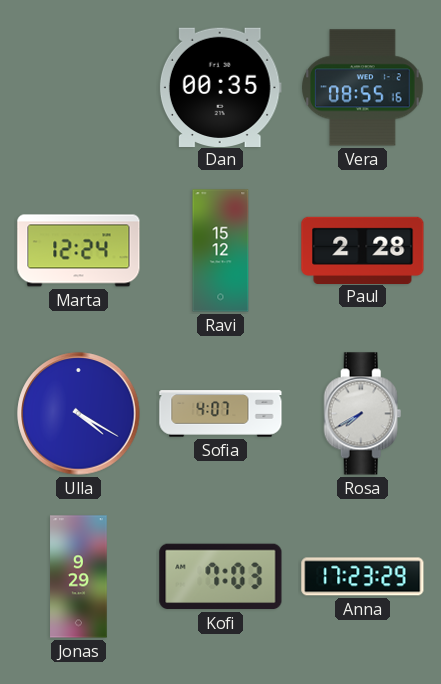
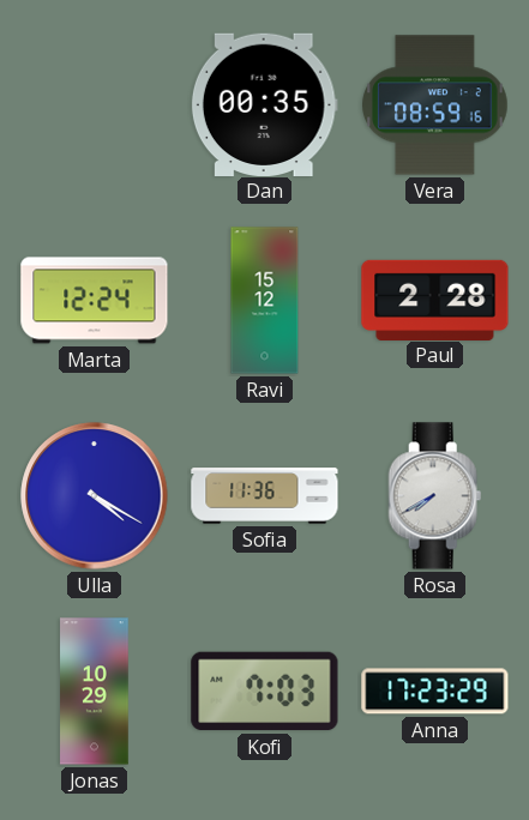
Vera: 08:55 -> 08:59
Sofia: 4:07 -> 11:36
Jonas: 9:29 -> 10:29
